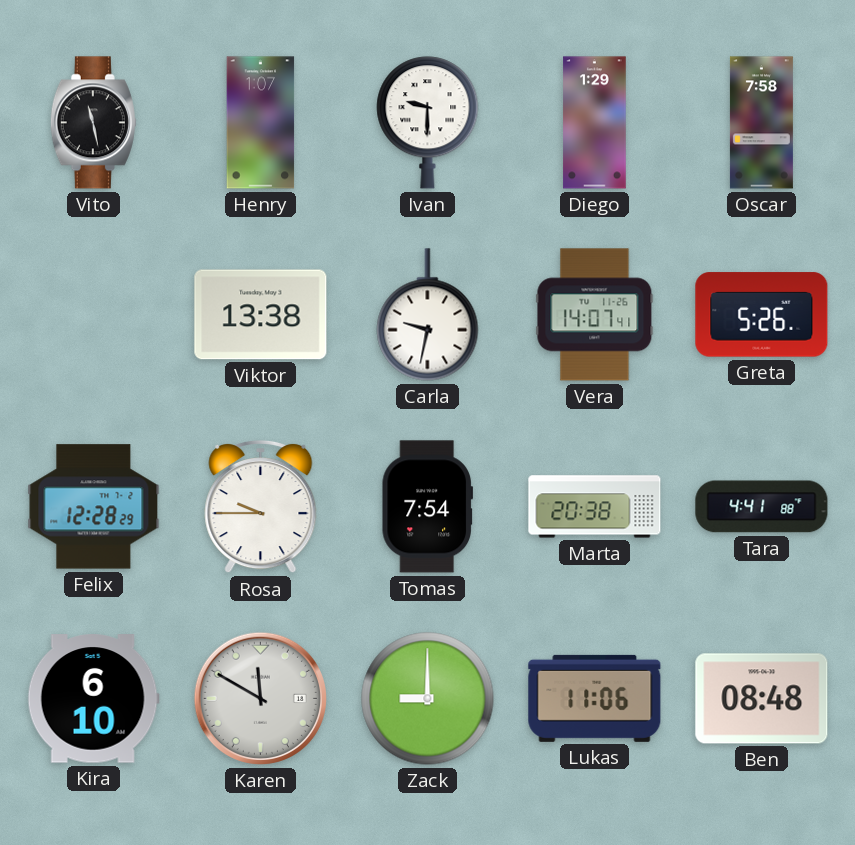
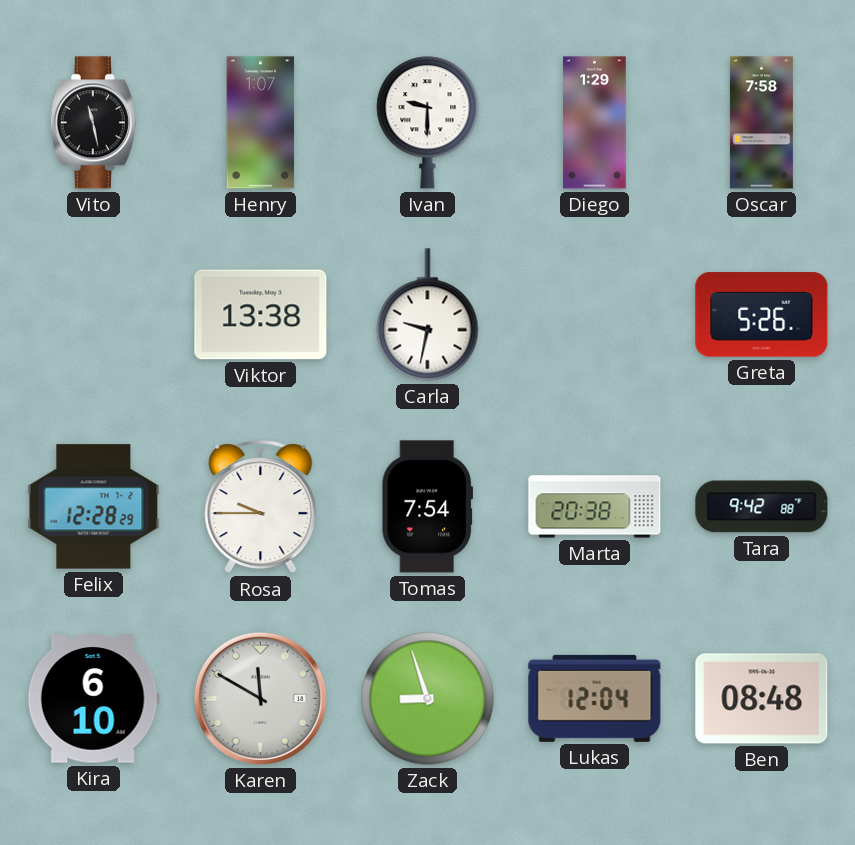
Vera: 14:07 -> none
Tara: 4:41 -> 9:42
Zack: 9:00 -> 8:57
Lukas: 11:06 -> 12:04
